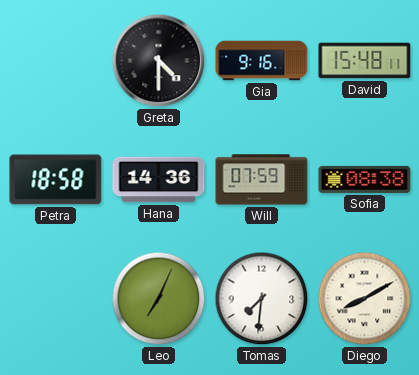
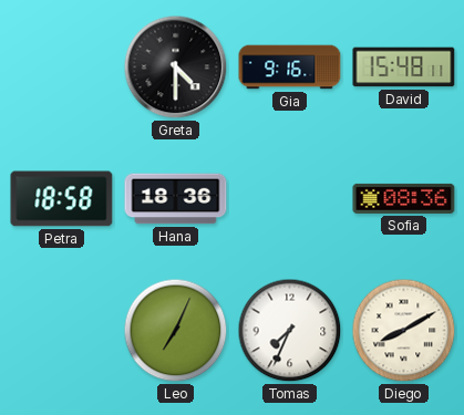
Hana: 14:36 -> 18:36
Will: 07:59 -> none
Sofia: 08:38 -> 08:36
Tomas: 7:31 -> 7:34
